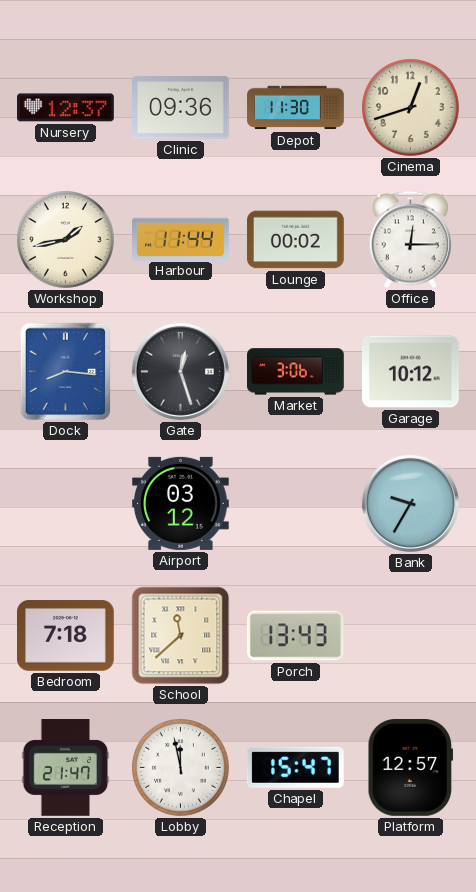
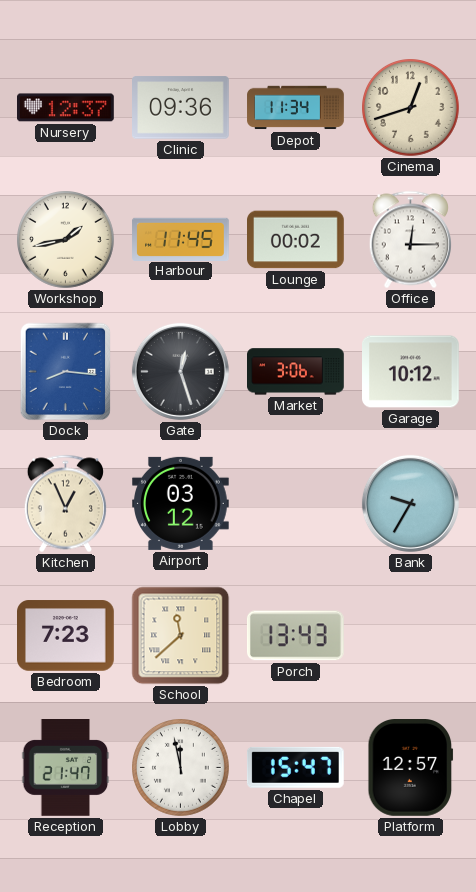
Depot: 11:30 -> 11:34
Harbour: 11:44 -> 11:45
Kitchen: none -> 12:56
Bedroom: 7:18 -> 7:23
